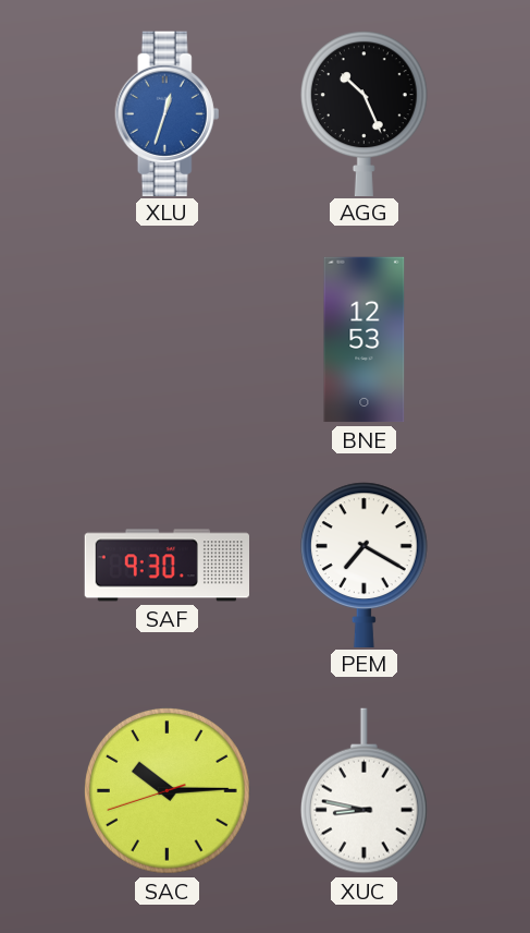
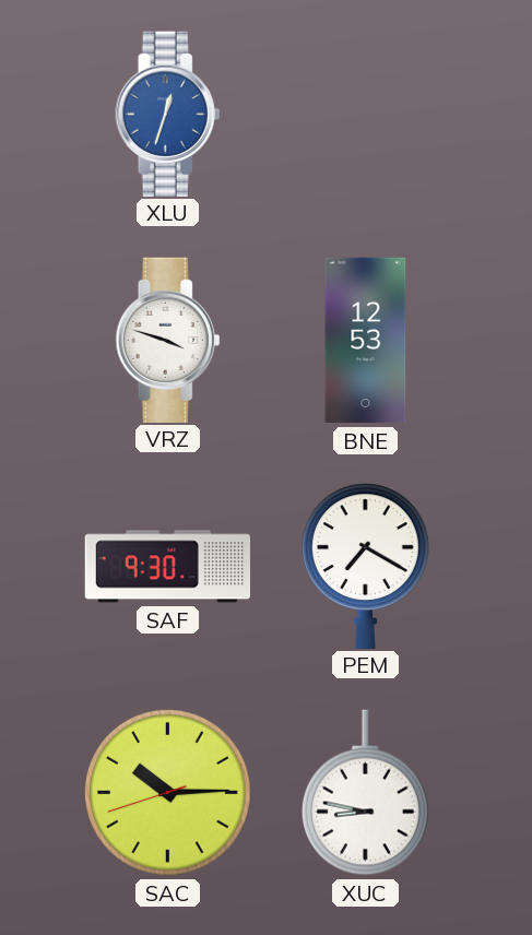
AGG: 10:26 -> none
VRZ: none -> 3:48
